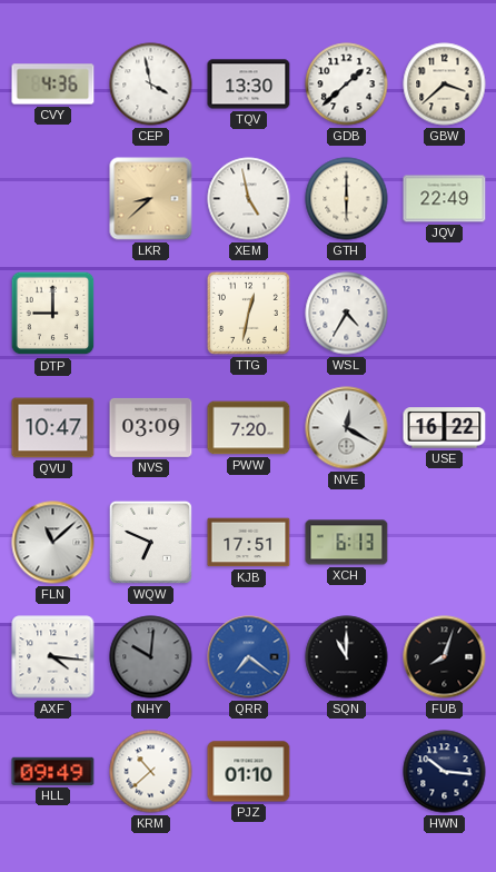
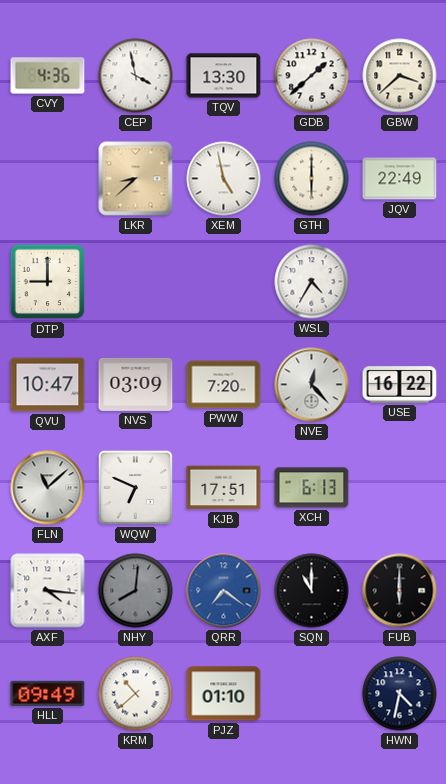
TTG: 12:32 -> none
NVE: 12:20 -> 12:23
NHY: 10:01 -> 8:01
FUB: 8:03 -> 6:00
HWN: 10:16 -> 4:32
